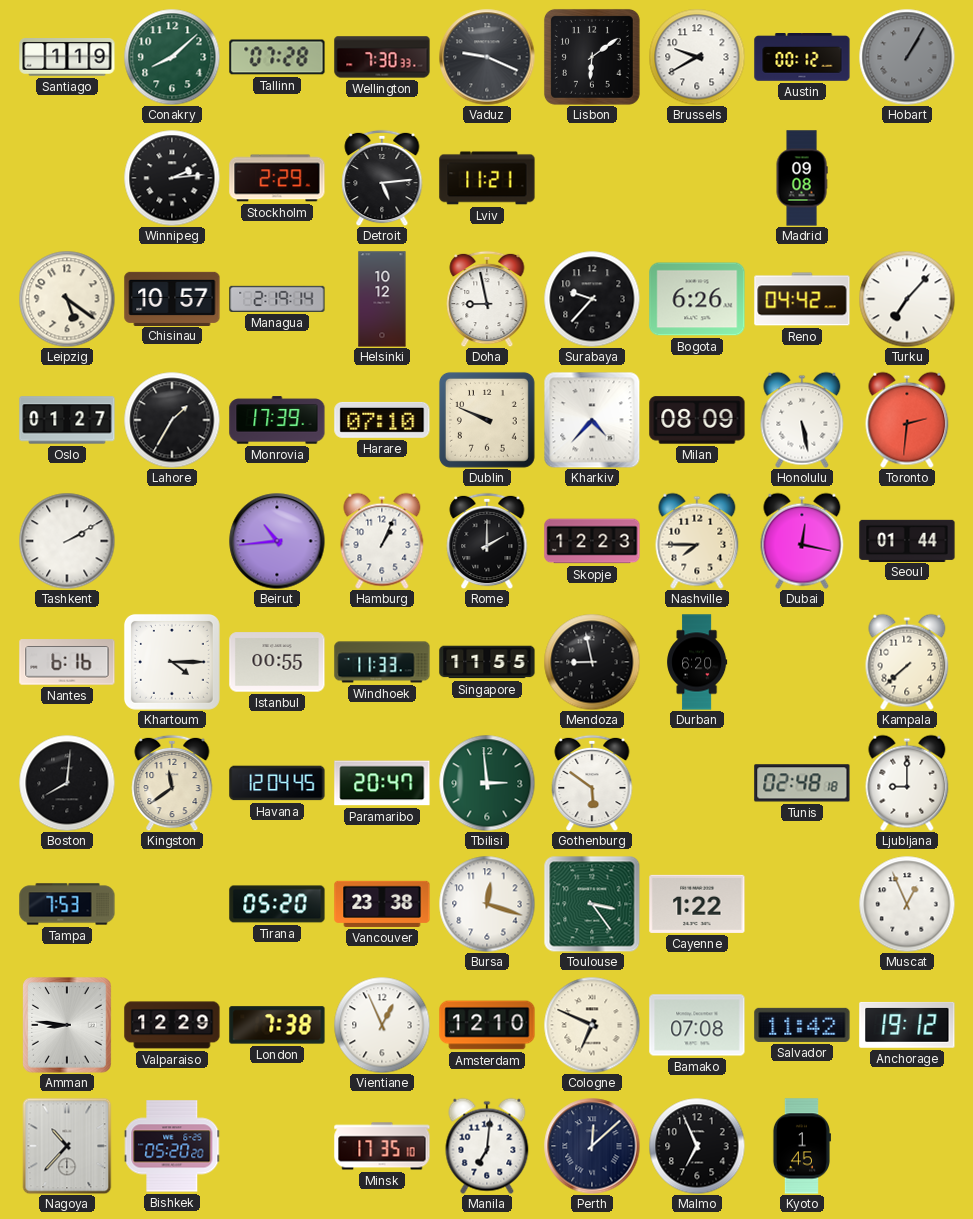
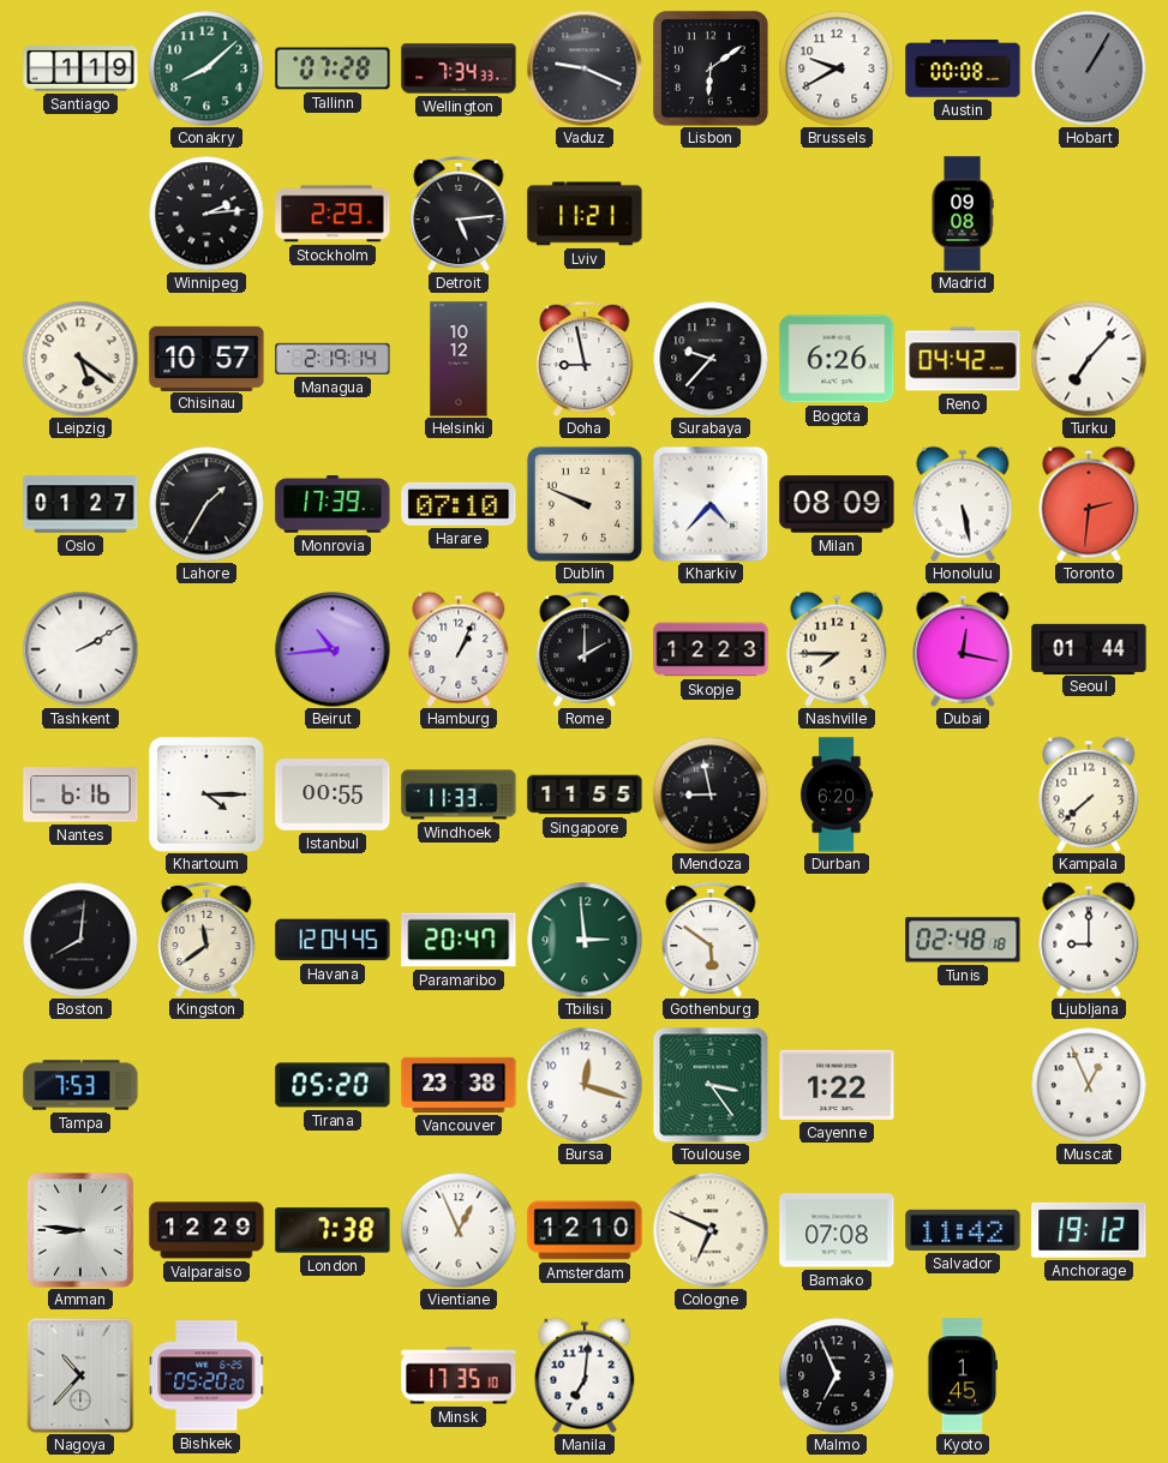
Wellington: 7:30 -> 7:34
Austin: 00:12 -> 00:08
Perth: 12:08 -> none
